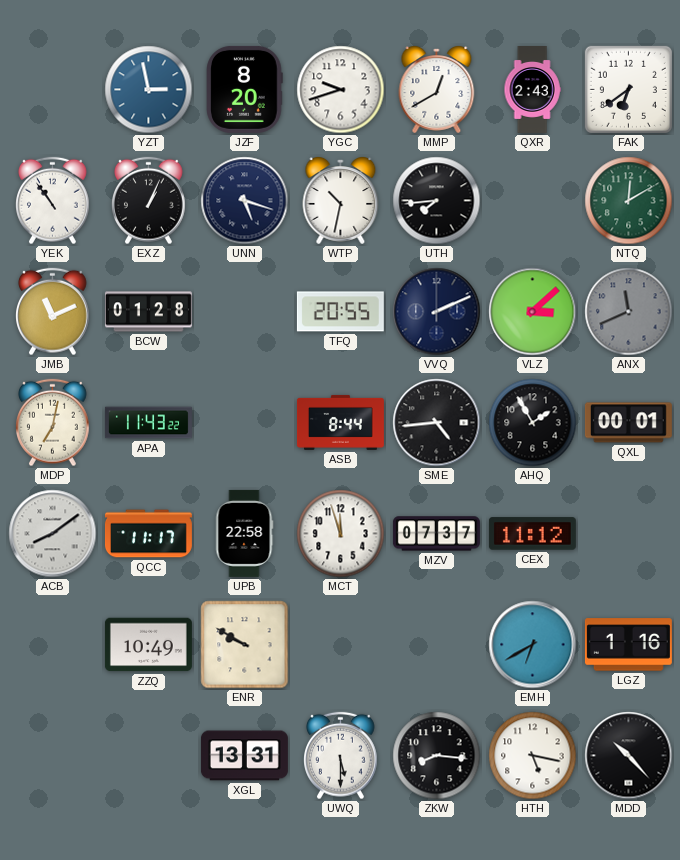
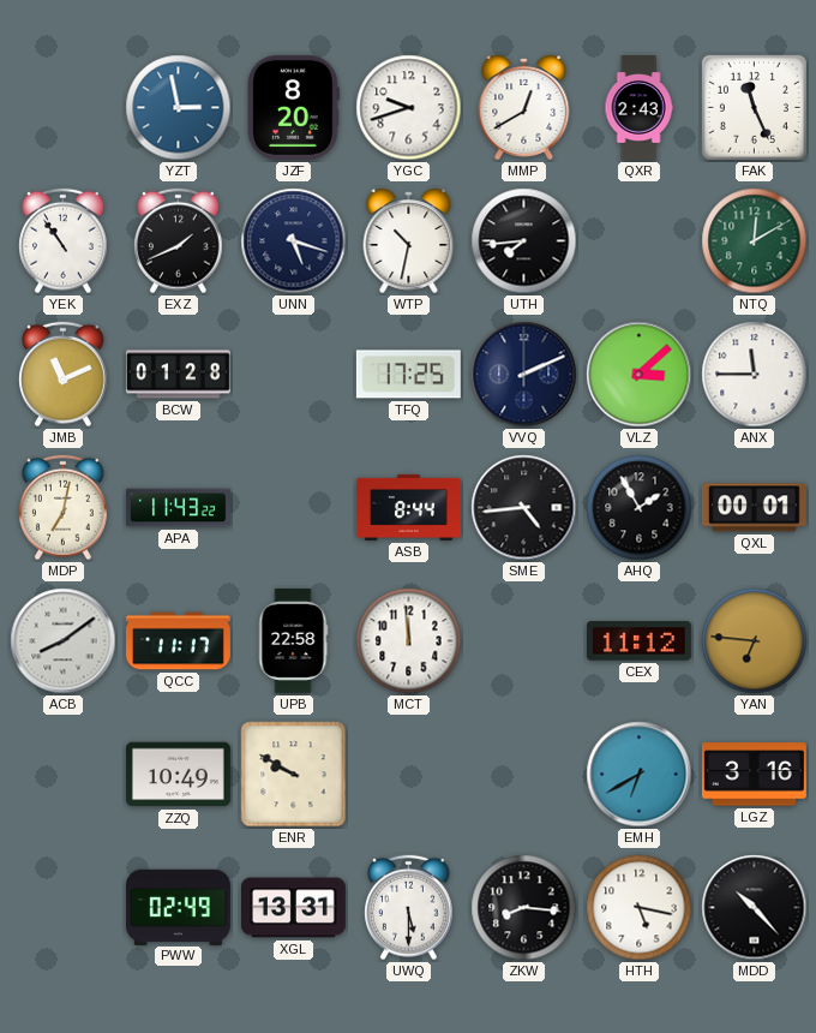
FAK: 6:39 -> 11:26
EXZ: 1:04 -> 1:41
TFQ: 20:55 -> 17:25
ANX: 11:41 -> 11:45
ANX dial: grey -> white
MCT: 11:57 -> 11:59
MZV: 07:37 -> none
YAN: none -> 6:46
LGZ: 1:16 -> 3:16
PWW: none -> 02:49
